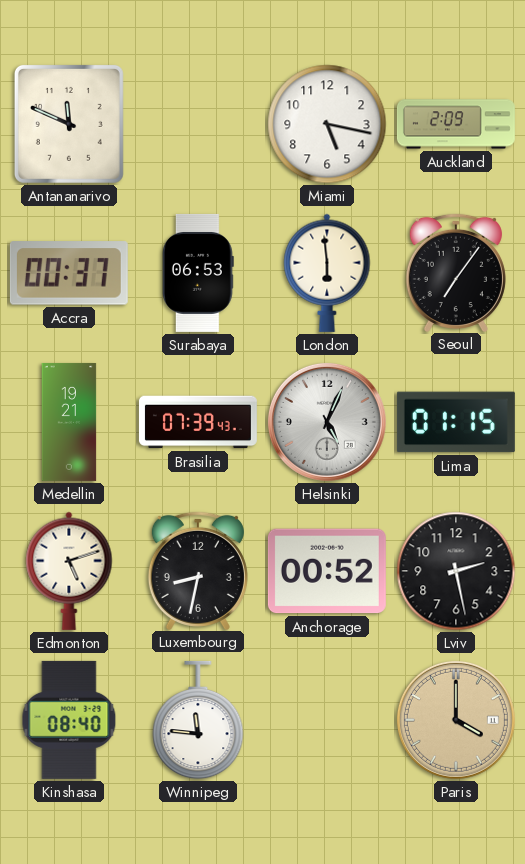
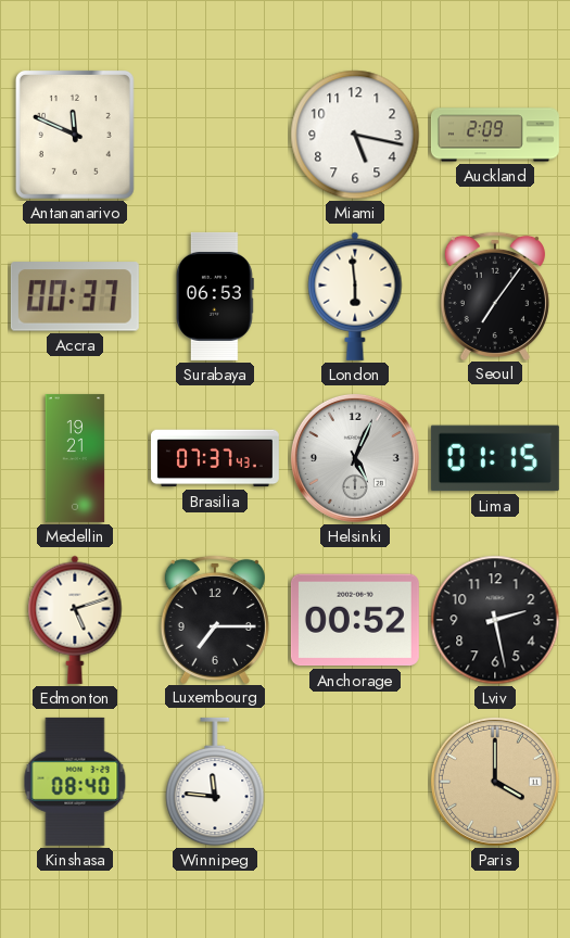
Brasilia: 07:39 -> 07:37
Luxembourg: 8:32 -> 7:15
